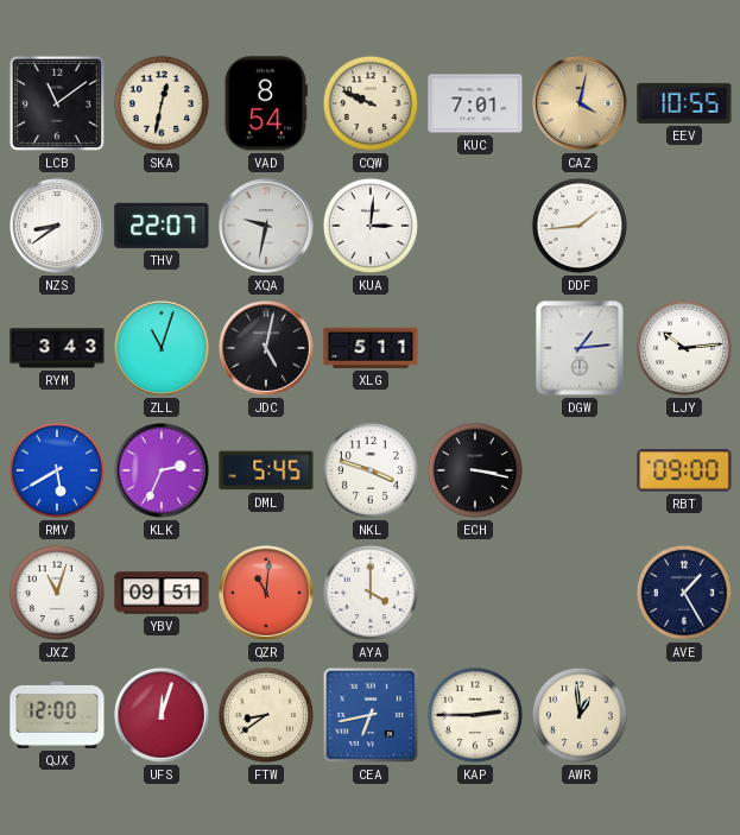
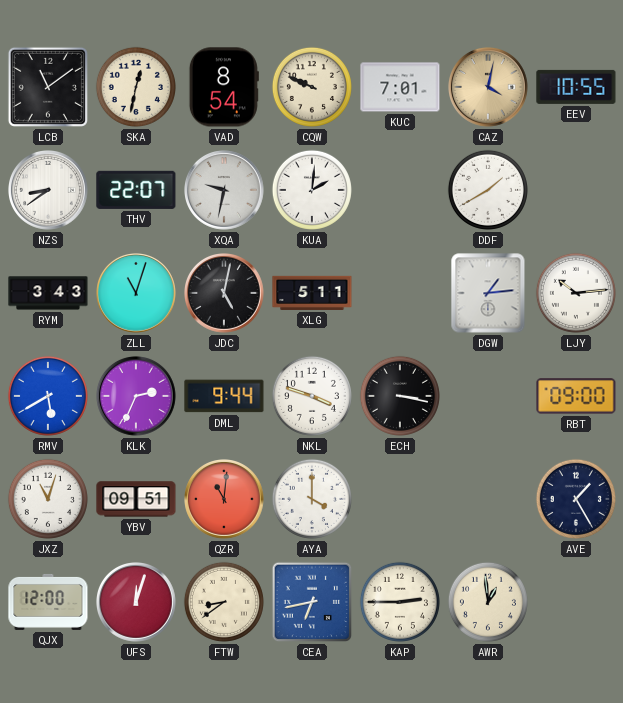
KUA: 3:01 -> 2:01
DDF: 1:44 -> 1:40
DML: 5:45 -> 9:44
